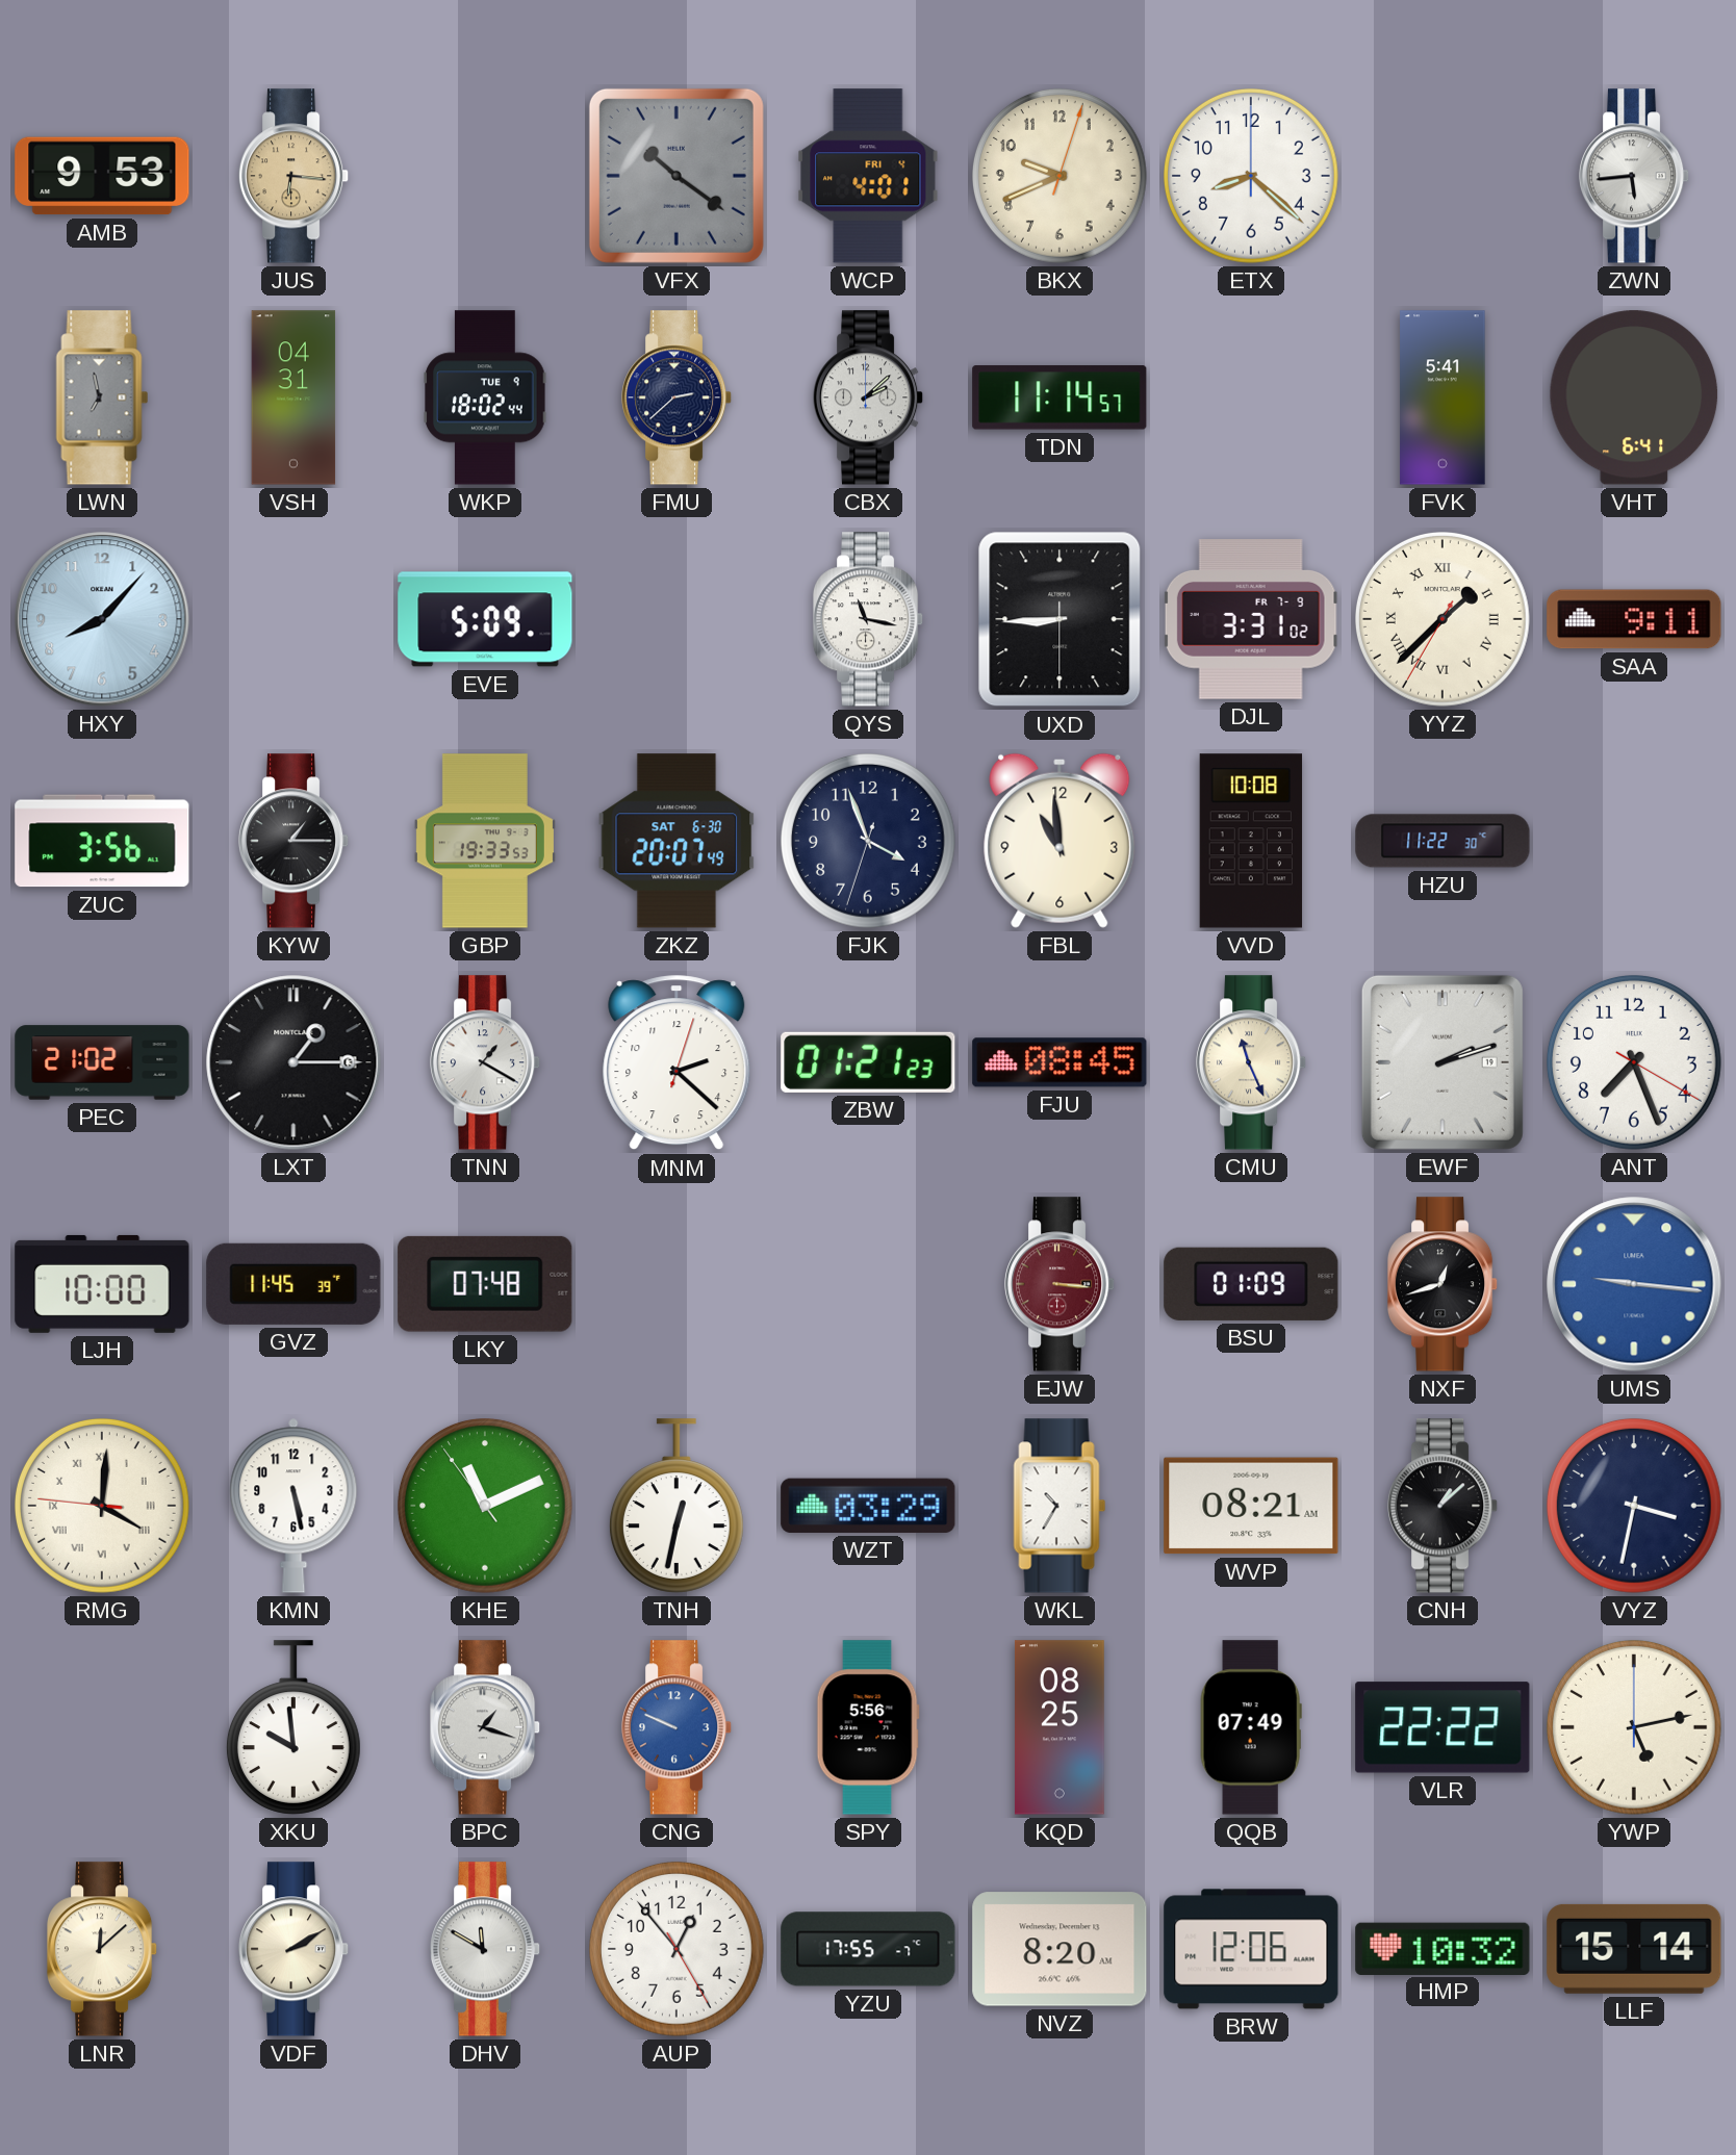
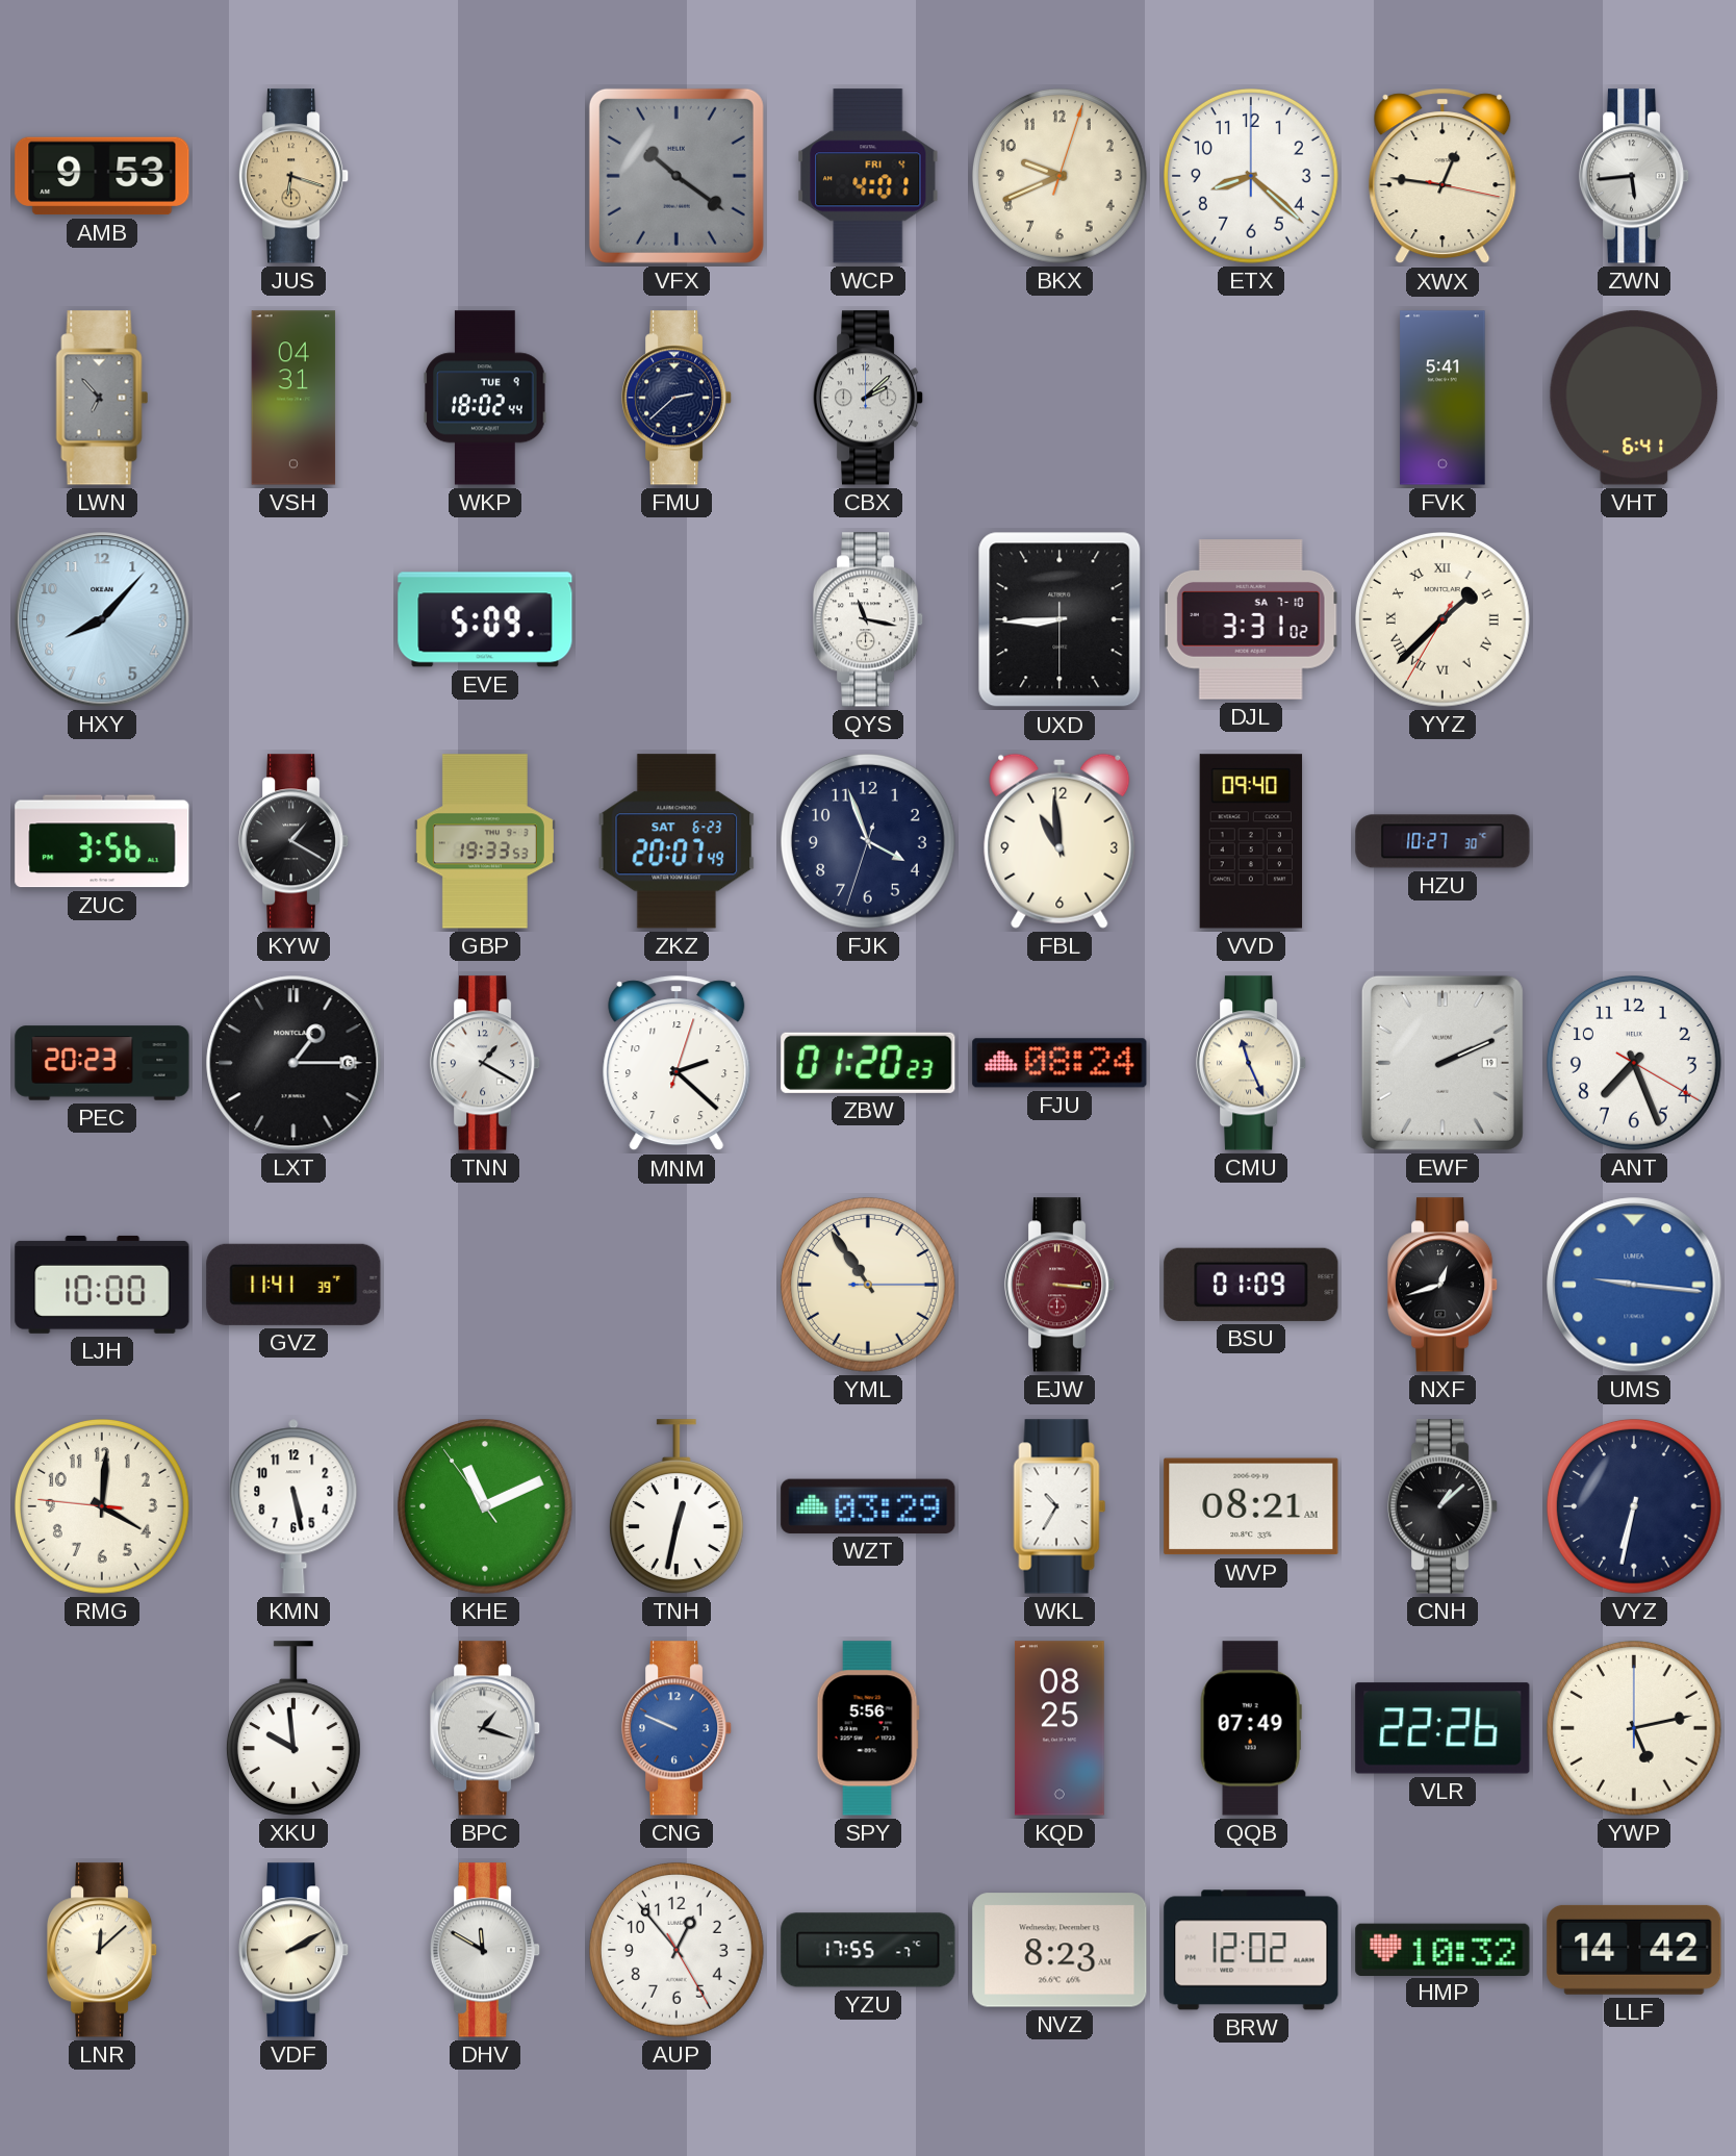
JUS: 6:16 -> 6:18
XWX: none -> 12:46
LWN: 6:58 -> 6:53
TDN: 11:14 -> none
DJL date: FR 7-9 -> SA 7-10
SAA: 9:11 -> none
KYW: 1:15 -> 1:20
ZKZ date: SAT 6-30 -> SAT 6-23
VVD: 10:08 -> 09:40
HZU: 11:22 -> 10:27
PEC: 21:02 -> 20:23
ZBW: 01:21 -> 01:20
FJU: 08:45 -> 08:24
EWF: 2:12 -> 2:11
GVZ: 11:45 -> 11:41
LKY: 07:48 -> none
YML: none -> 10:54
RMG numerals: Roman -> Arabic
VYZ: 3:32 -> 6:32
VLR: 22:22 -> 22:26
NVZ: 8:20 -> 8:23
BRW: 12:06 -> 12:02
LLF: 15:14 -> 14:42
